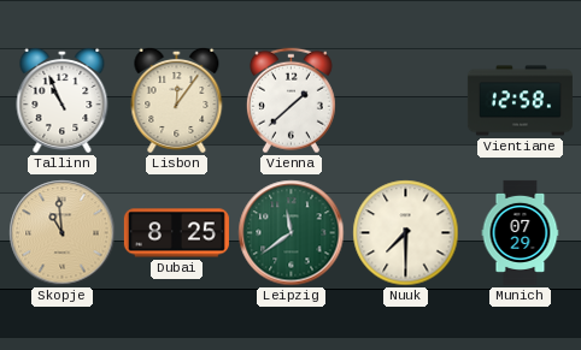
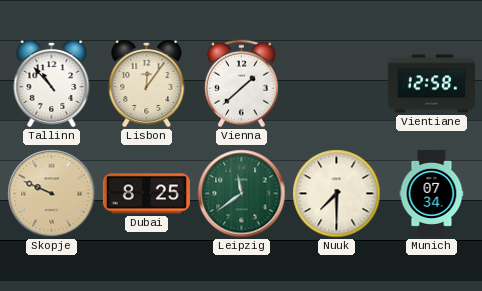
Tallinn: 10:56 -> 10:53
Skopje: 10:59 -> 9:49
Munich: 07:29 -> 07:34
